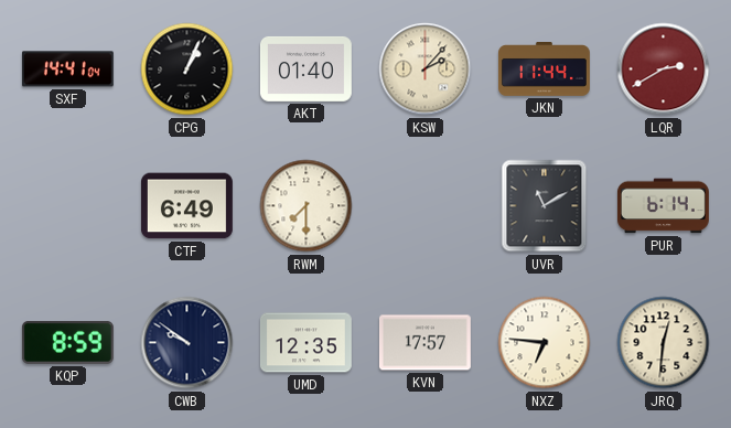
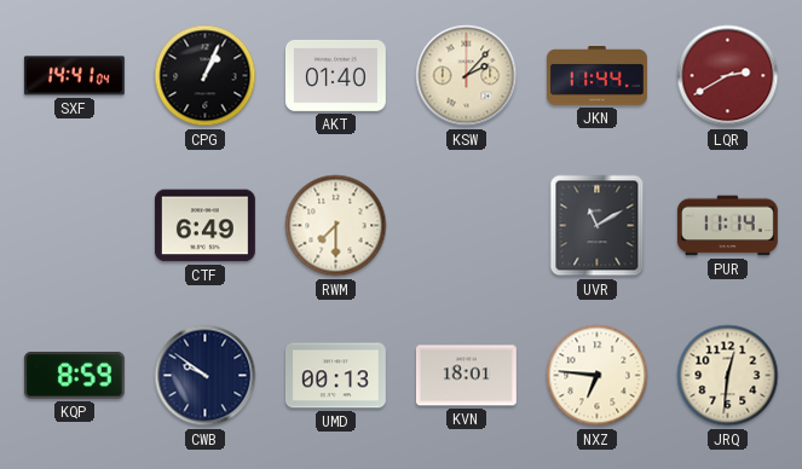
PUR: 6:14 -> 11:14
UMD: 12:35 -> 00:13
KVN: 17:57 -> 18:01
